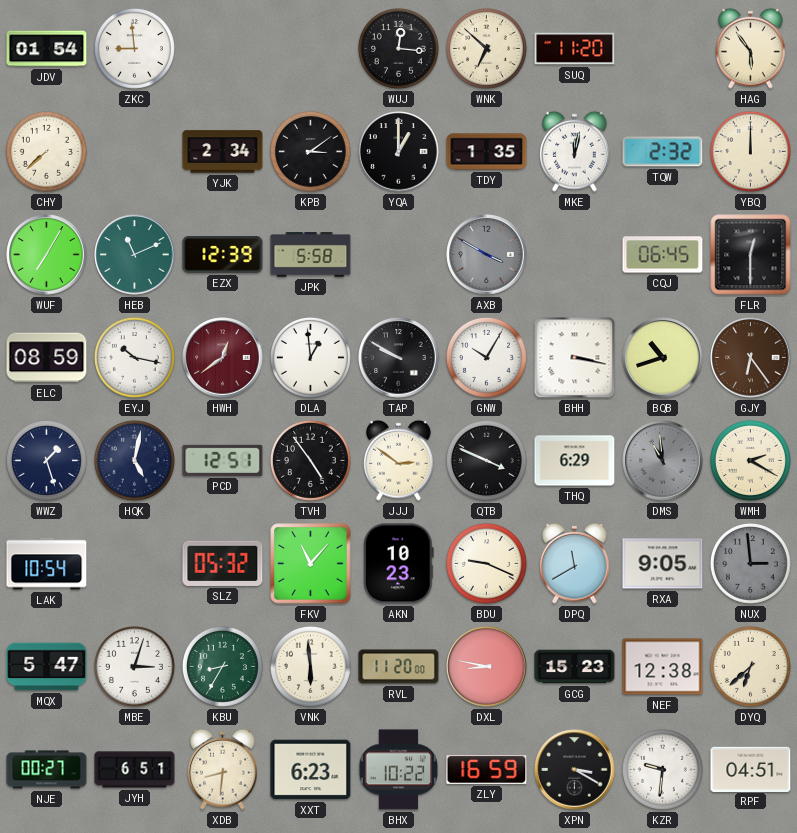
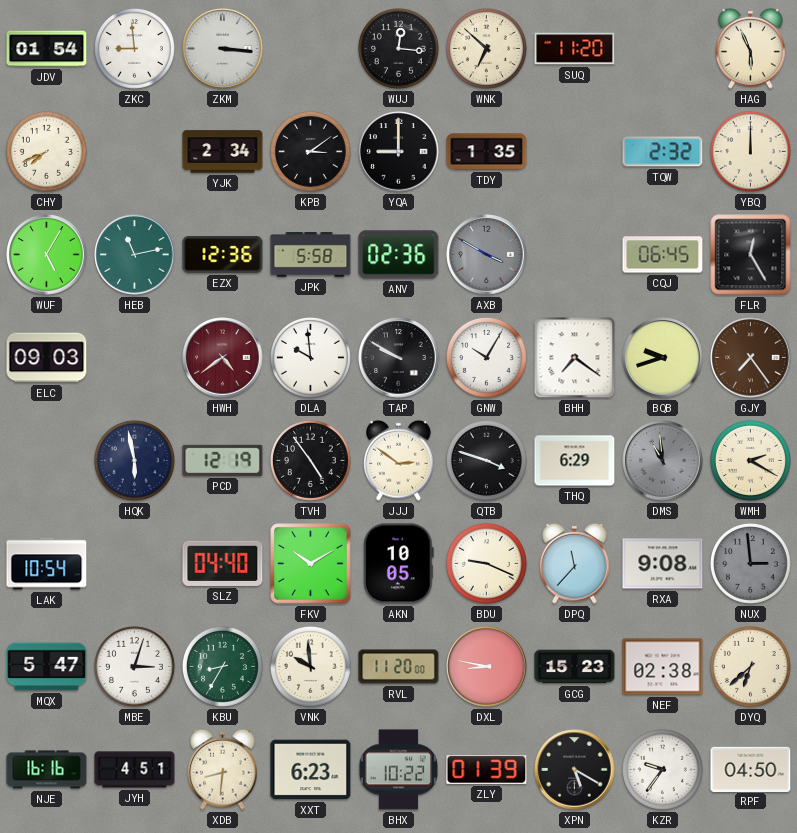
ZKM: none -> 3:16
HAG: 5:54 -> 5:56
CHY: 7:38 -> 7:41
YQA: 1:00 -> 9:00
MKE: 12:02 -> none
WUF: 7:05 -> 5:05
HEB: 11:11 -> 11:13
EZX: 12:39 -> 12:36
ANV: none -> 02:36
FLR: 12:30 -> 12:25
ELC: 08:59 -> 09:03
EYJ: 10:17 -> none
HWH: 12:39 -> 4:39
DLA: 12:59 -> 9:59
BHH: 3:17 -> 7:21
BQB: 10:42 -> 9:42
GJY: 6:24 -> 7:24
WWZ: 1:27 -> none
HQK: 5:02 -> 5:58
PCD: 12:51 -> 12:19
QTB: 3:49 -> 3:48
SLZ: 05:32 -> 04:40
FKV: 11:07 -> 10:10
AKN: 10:23 -> 10:05
DPQ: 11:40 -> 11:37
RXA: 9:05 -> 9:08
VNK: 5:59 -> 9:59
NEF: 12:38 -> 02:38
NJE: 00:27 -> 16:16
JYH: 6:51 -> 4:51
ZLY: 16:59 -> 01:39
XPN: 3:20 -> 5:20
KZR: 9:31 -> 9:36
RPF: 04:51 -> 04:50
